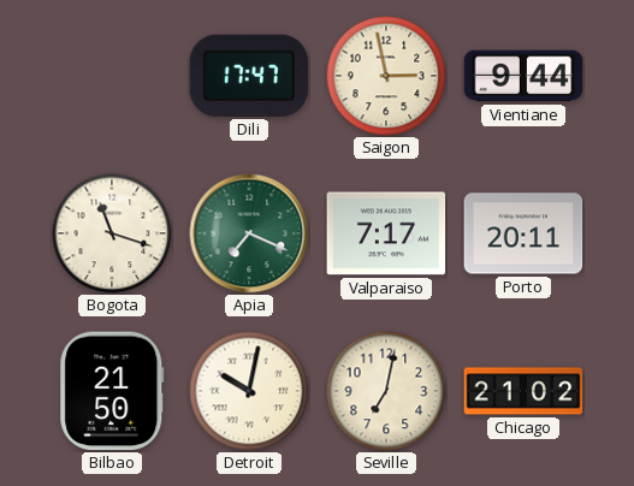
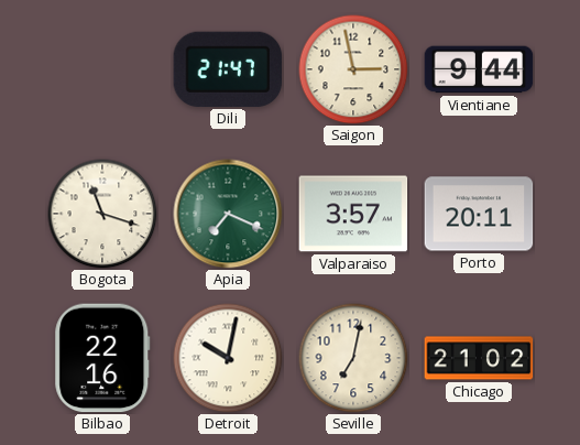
Dili: 17:47 -> 21:47
Valparaiso: 7:17 -> 3:57
Bilbao: 21:50 -> 22:16
